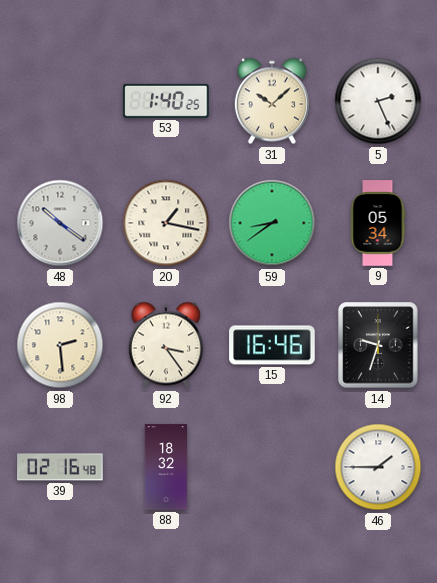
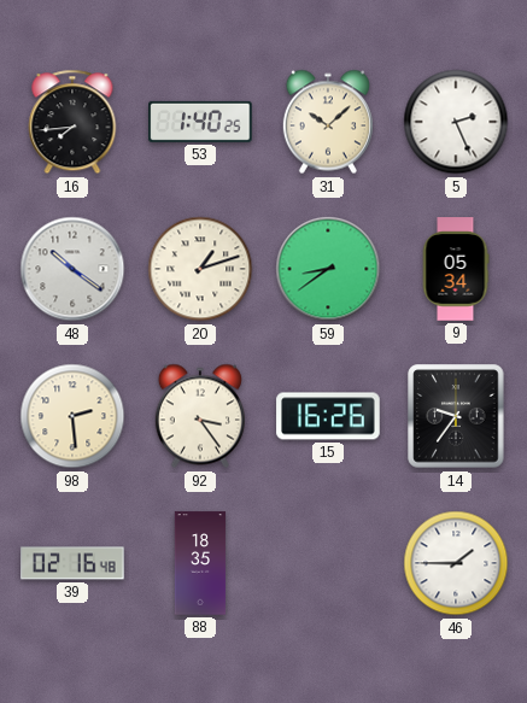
16: none -> 7:44
20: 1:17 -> 1:12
15: 16:46 -> 16:26
14: 9:33 -> 9:36
88: 18:32 -> 18:35
